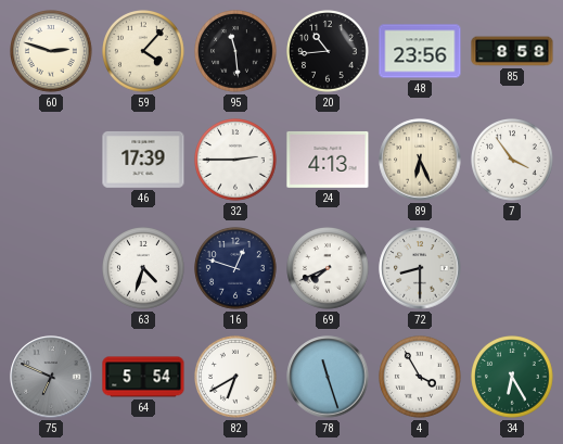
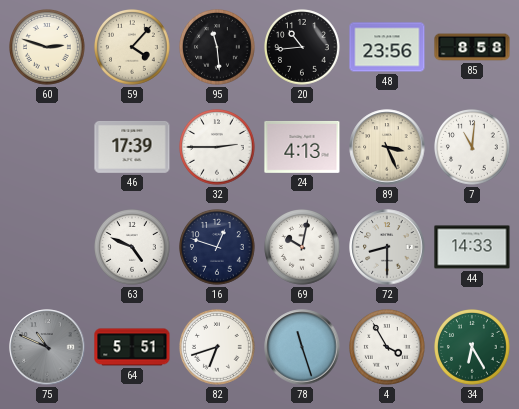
89: 6:26 -> 3:26
7: 3:54 -> 11:01
63: 4:33 -> 4:49
69: 7:41 -> 10:02
44: none -> 14:33
75: 6:49 -> 10:49
64: 5:54 -> 5:51
82: 6:40 -> 6:42
